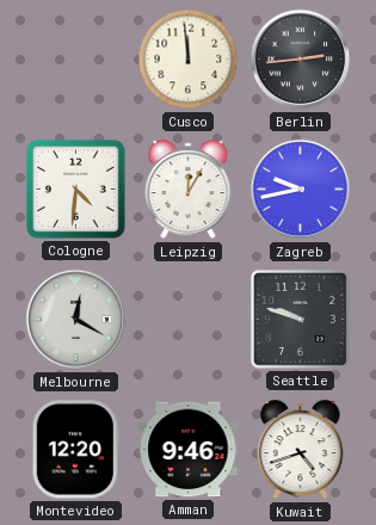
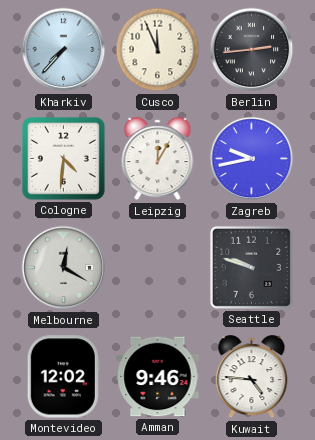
Kharkiv: none -> 7:37
Cusco: 11:59 -> 11:56
Montevideo: 12:20 -> 12:02
Kuwait: 4:42 -> 4:46
